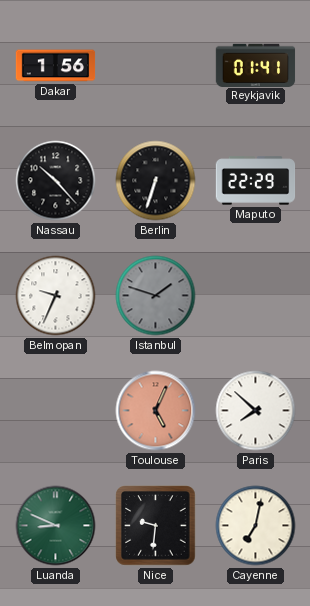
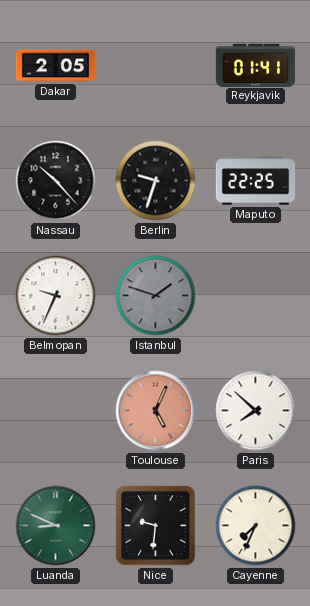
Dakar: 1:56 -> 2:05
Berlin: 6:33 -> 9:33
Maputo: 22:29 -> 22:25
Cayenne: 7:02 -> 7:34
